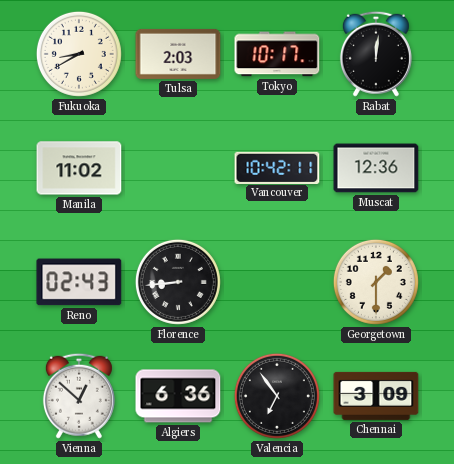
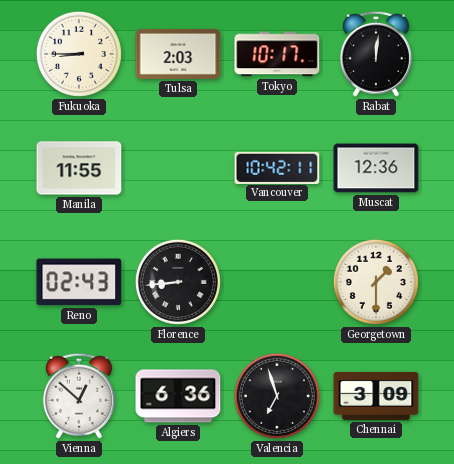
Fukuoka: 8:40 -> 8:45
Manila: 11:02 -> 11:55
Valencia: 6:54 -> 6:57
